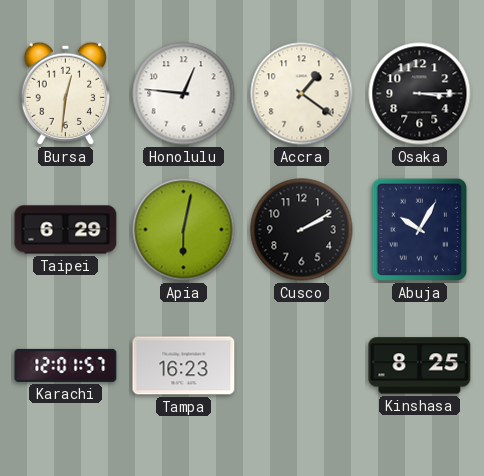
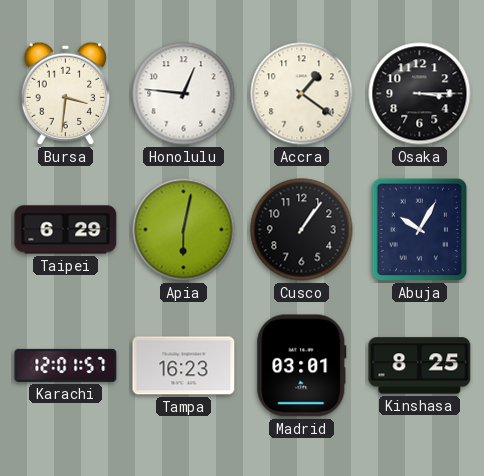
Bursa: 12:31 -> 3:31
Cusco: 2:10 -> 1:06
Madrid: none -> 03:01
